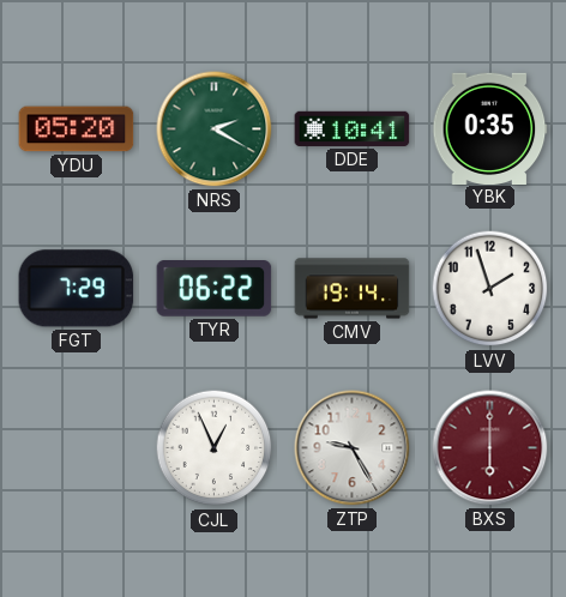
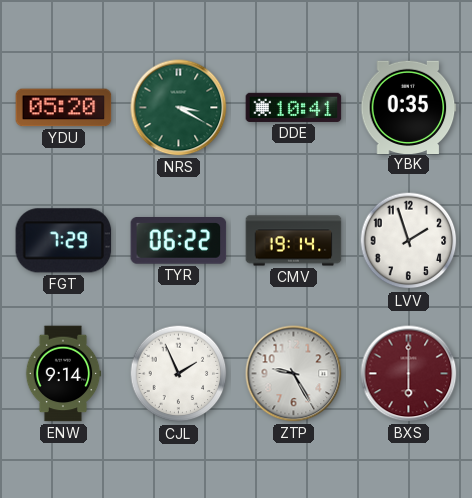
NRS: 2:20 -> 3:20
ENW: none -> 9:14
CJL: 12:56 -> 1:56
